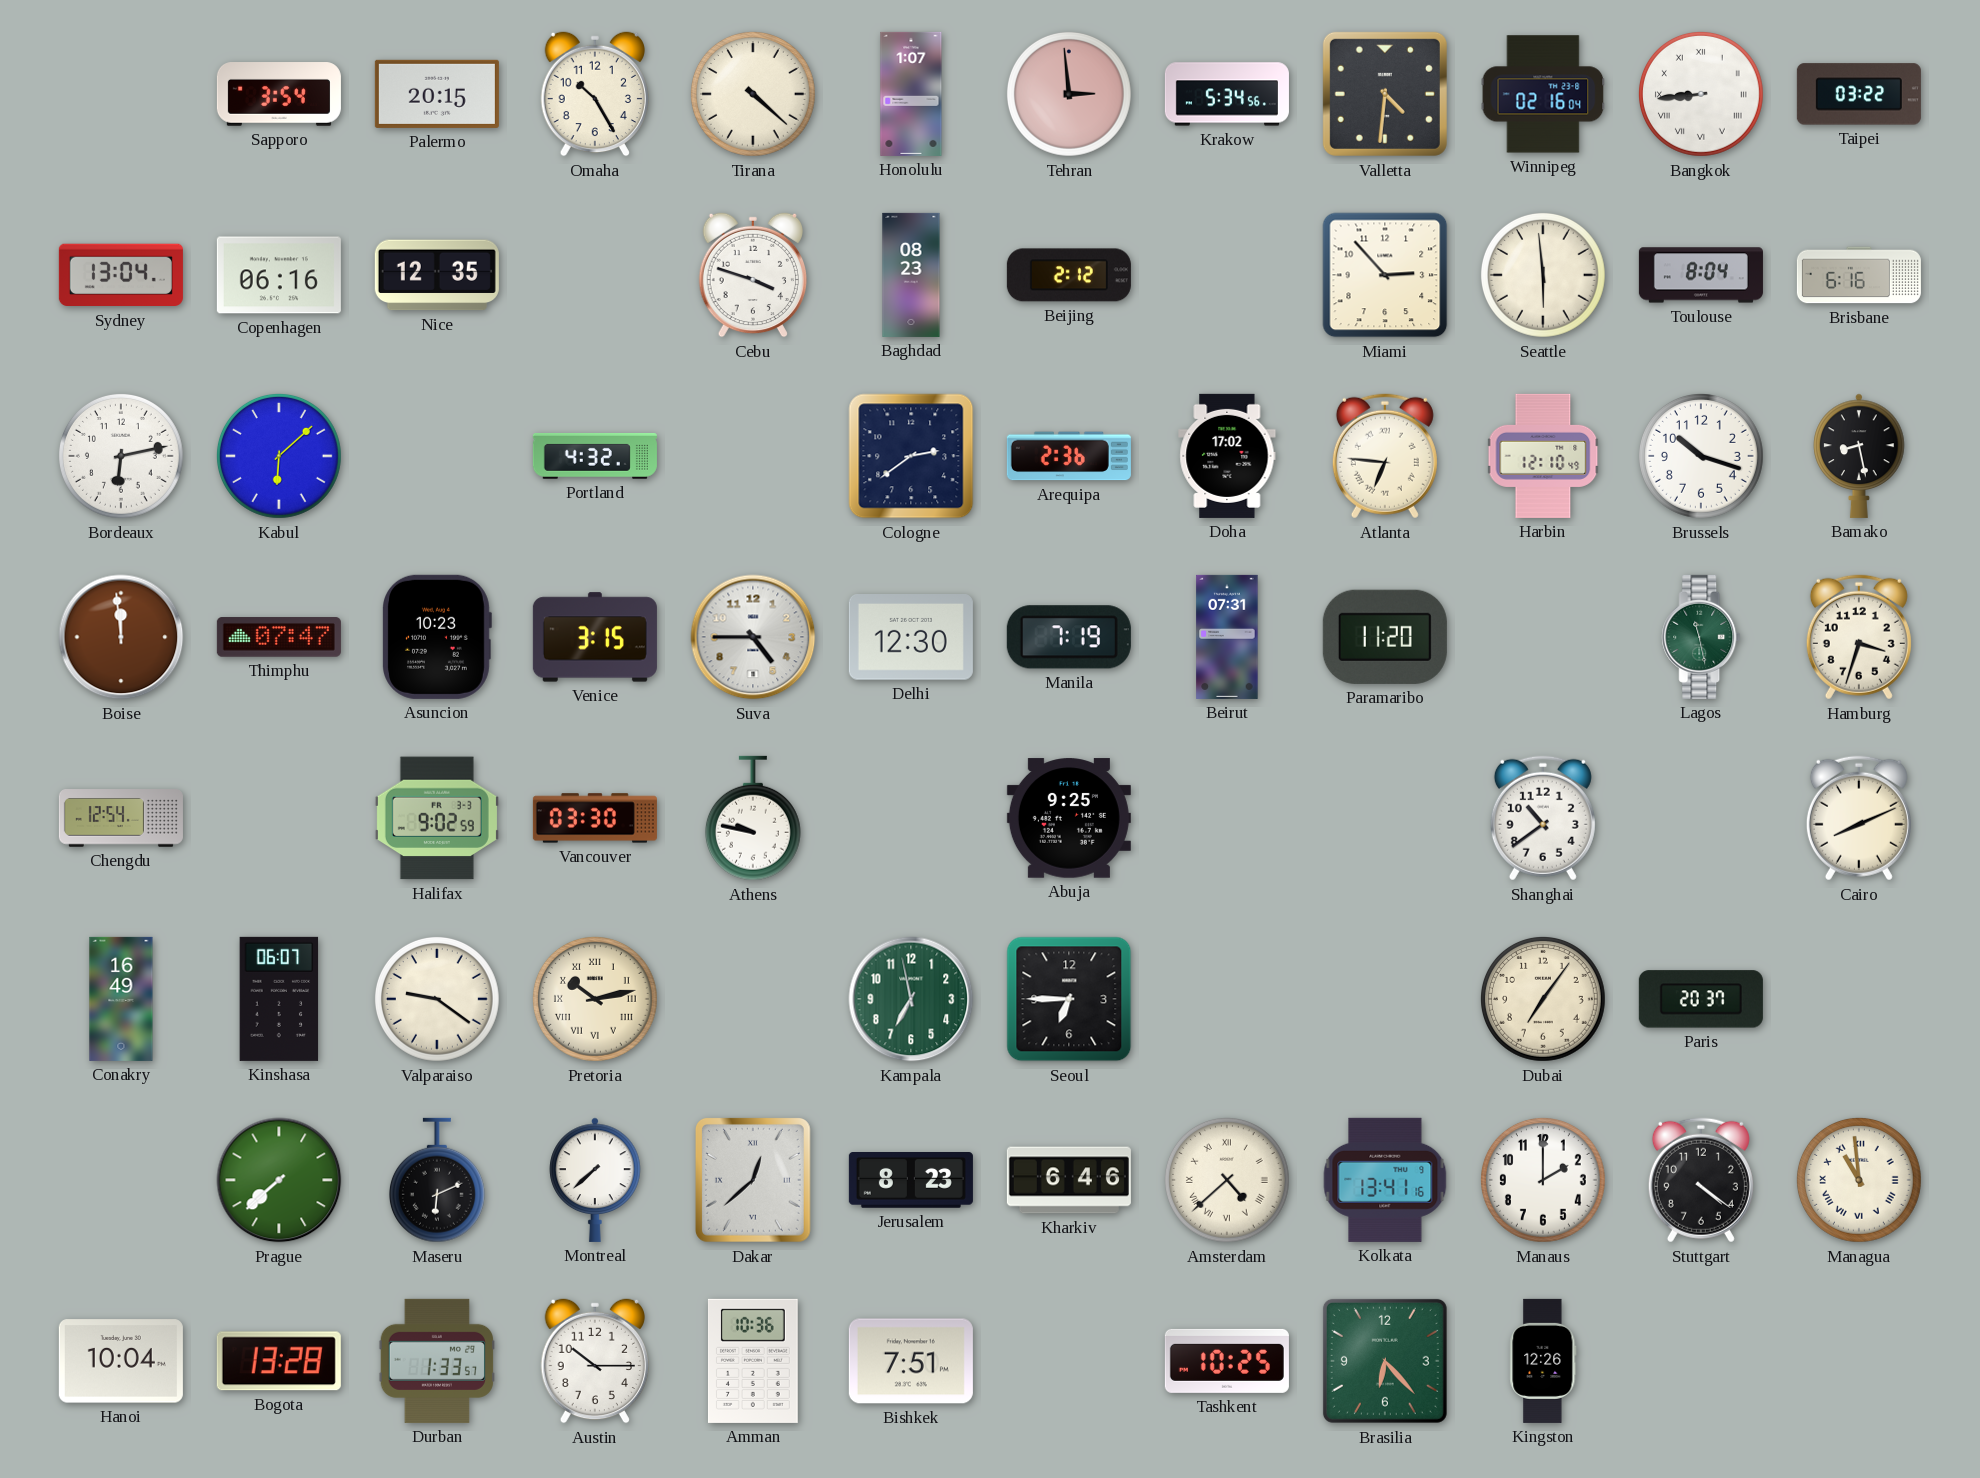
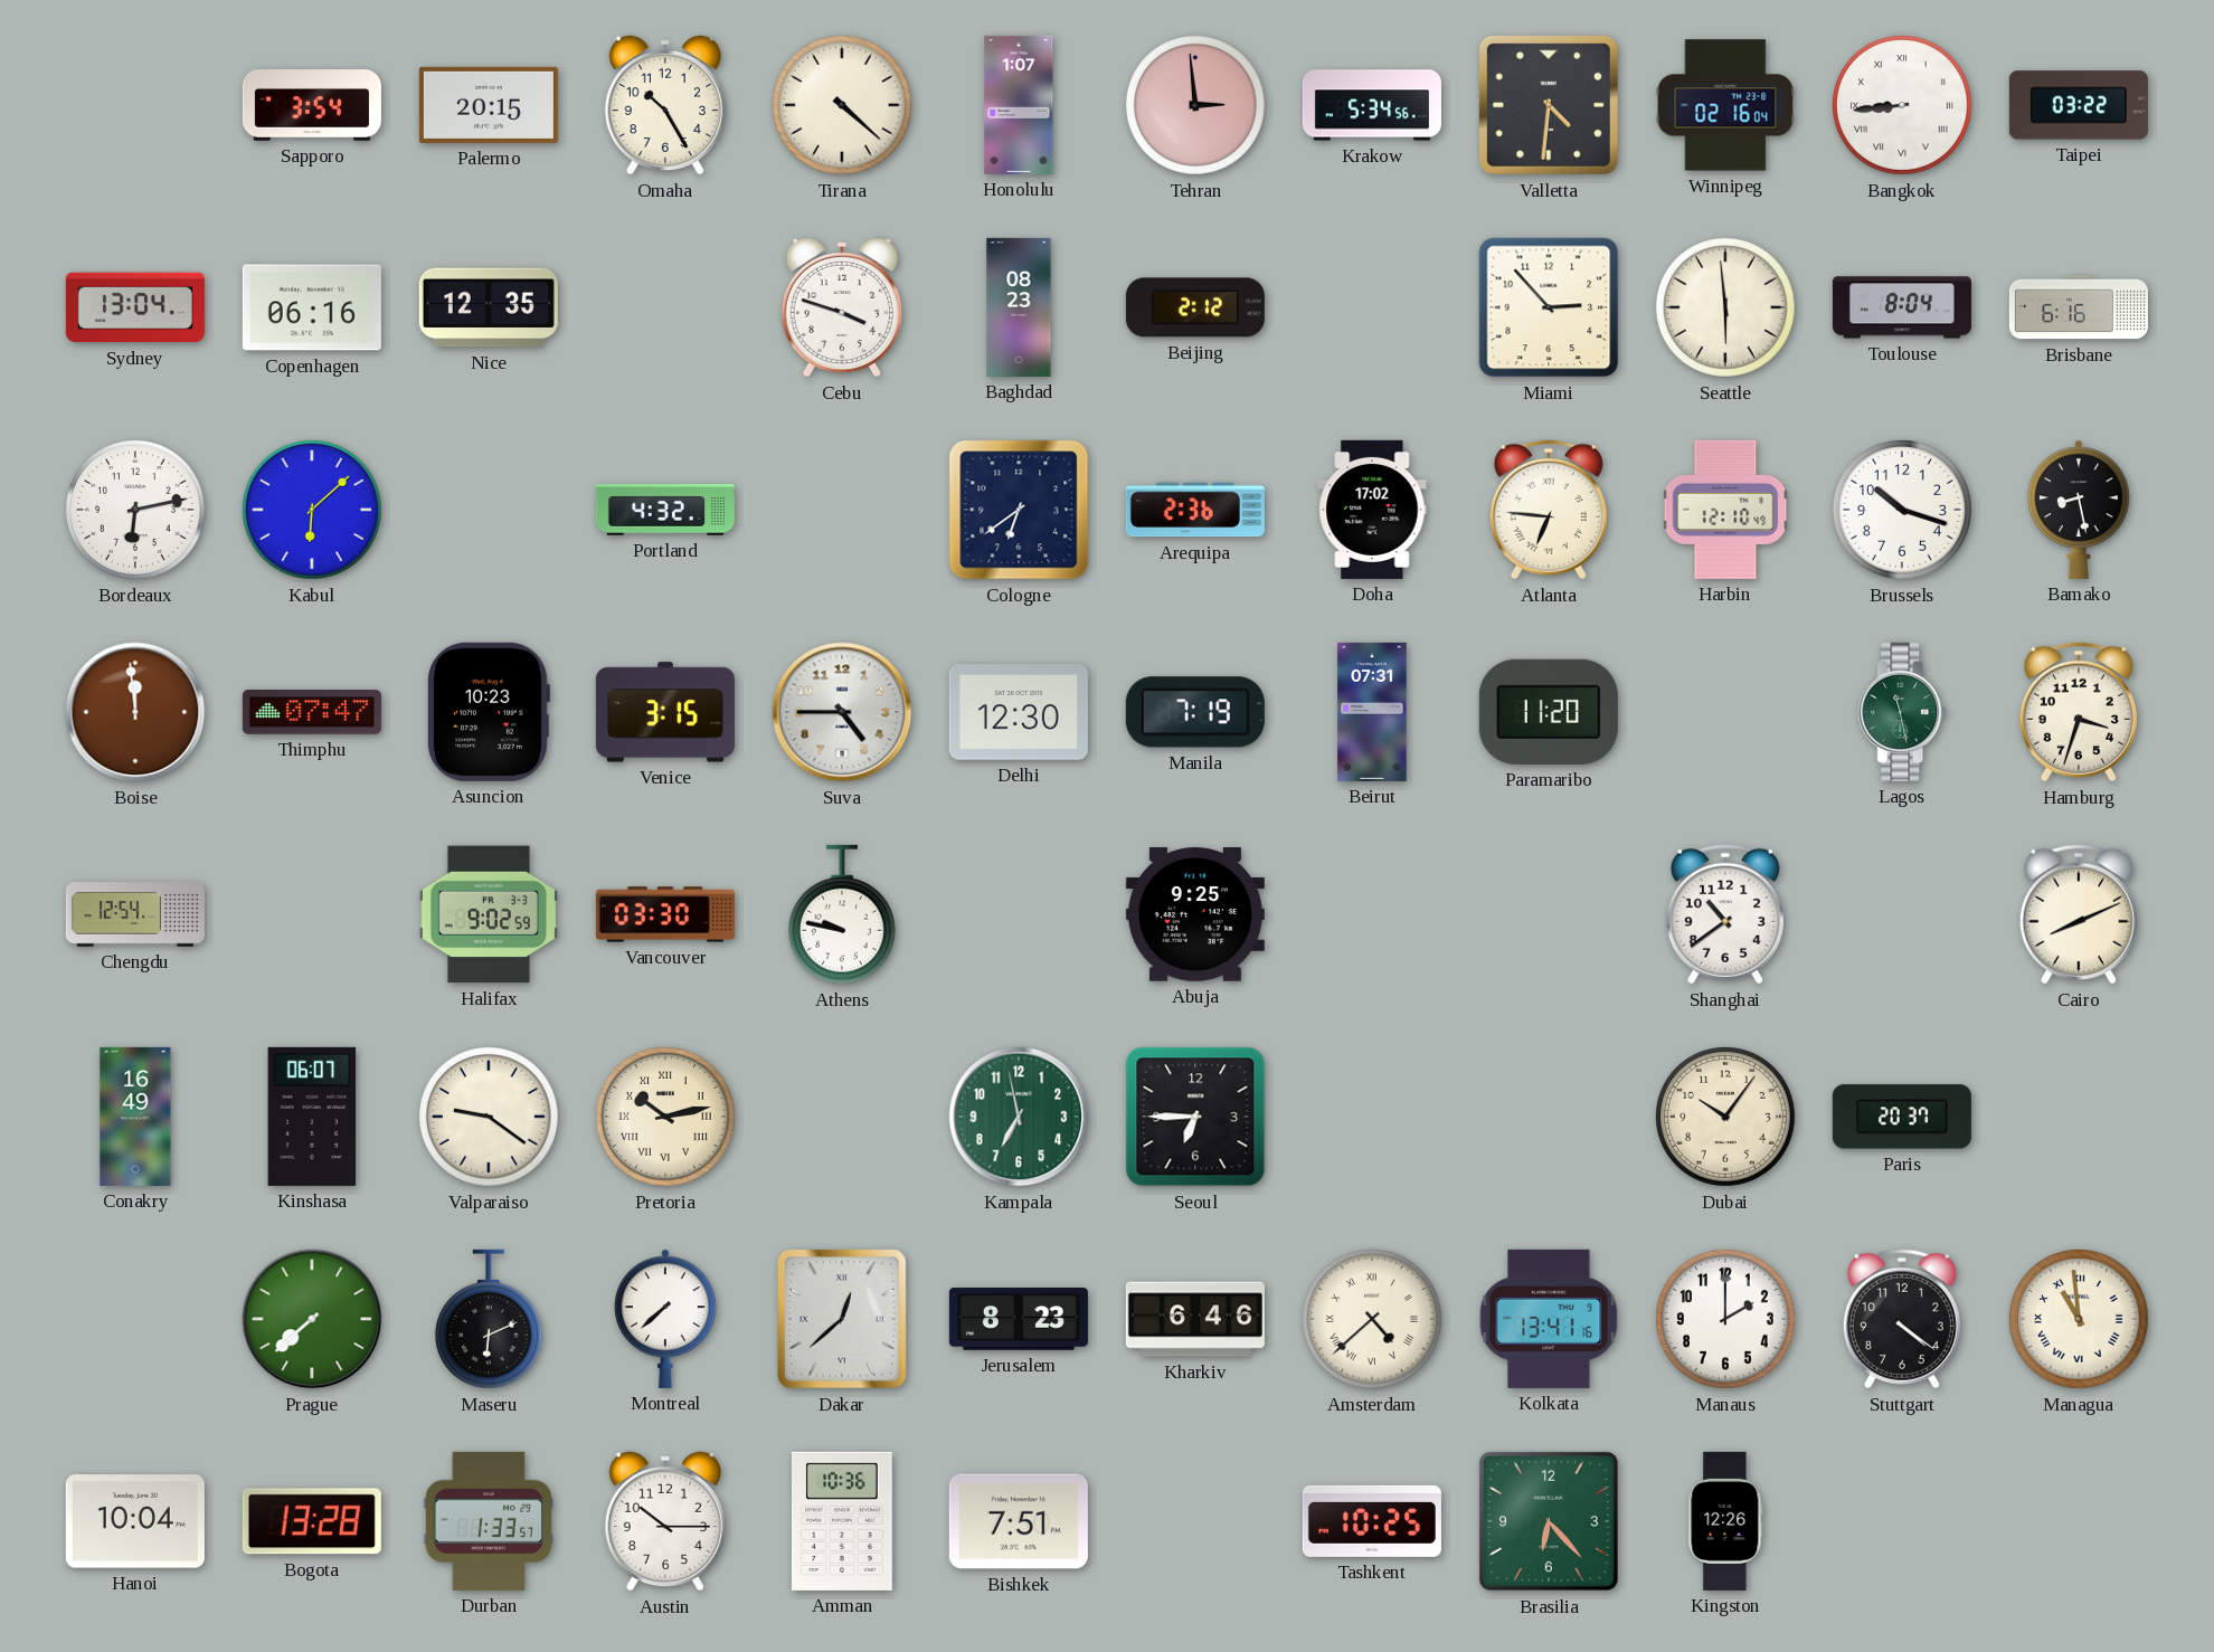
Cologne: 2:39 -> 6:39
Dubai: 7:06 -> 10:06
